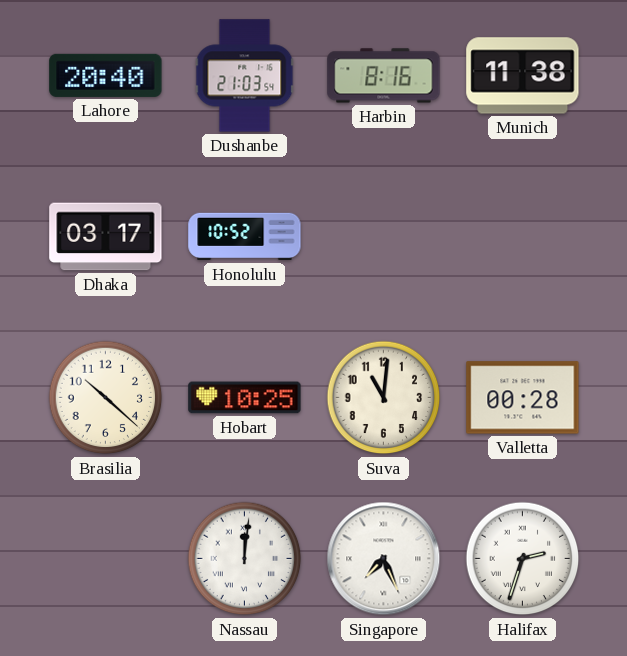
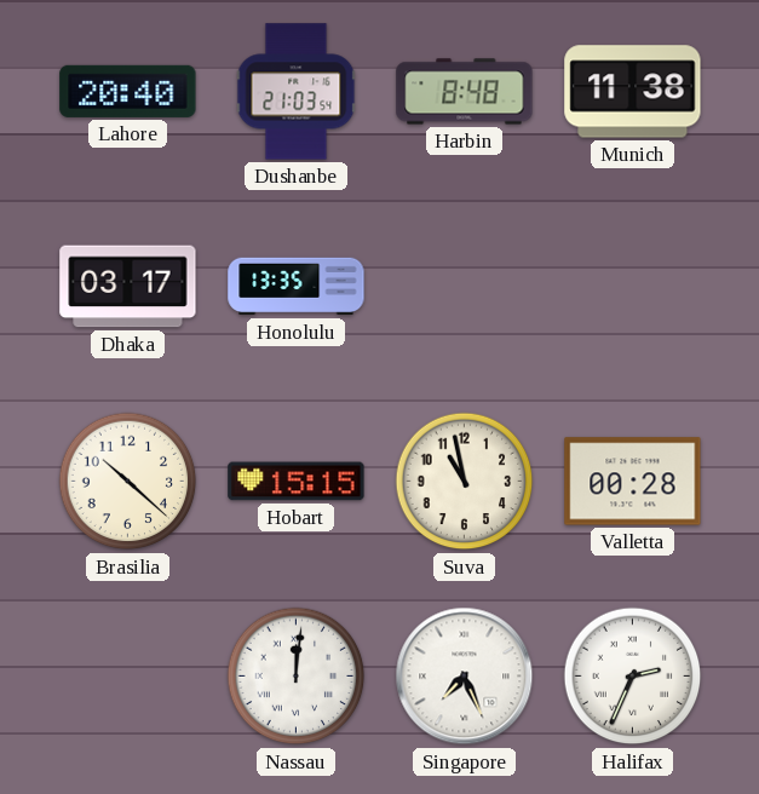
Harbin: 8:16 -> 8:48
Honolulu: 10:52 -> 13:35
Hobart: 10:25 -> 15:15
Suva: 11:01 -> 10:58
Halifax: 2:33 -> 2:34
